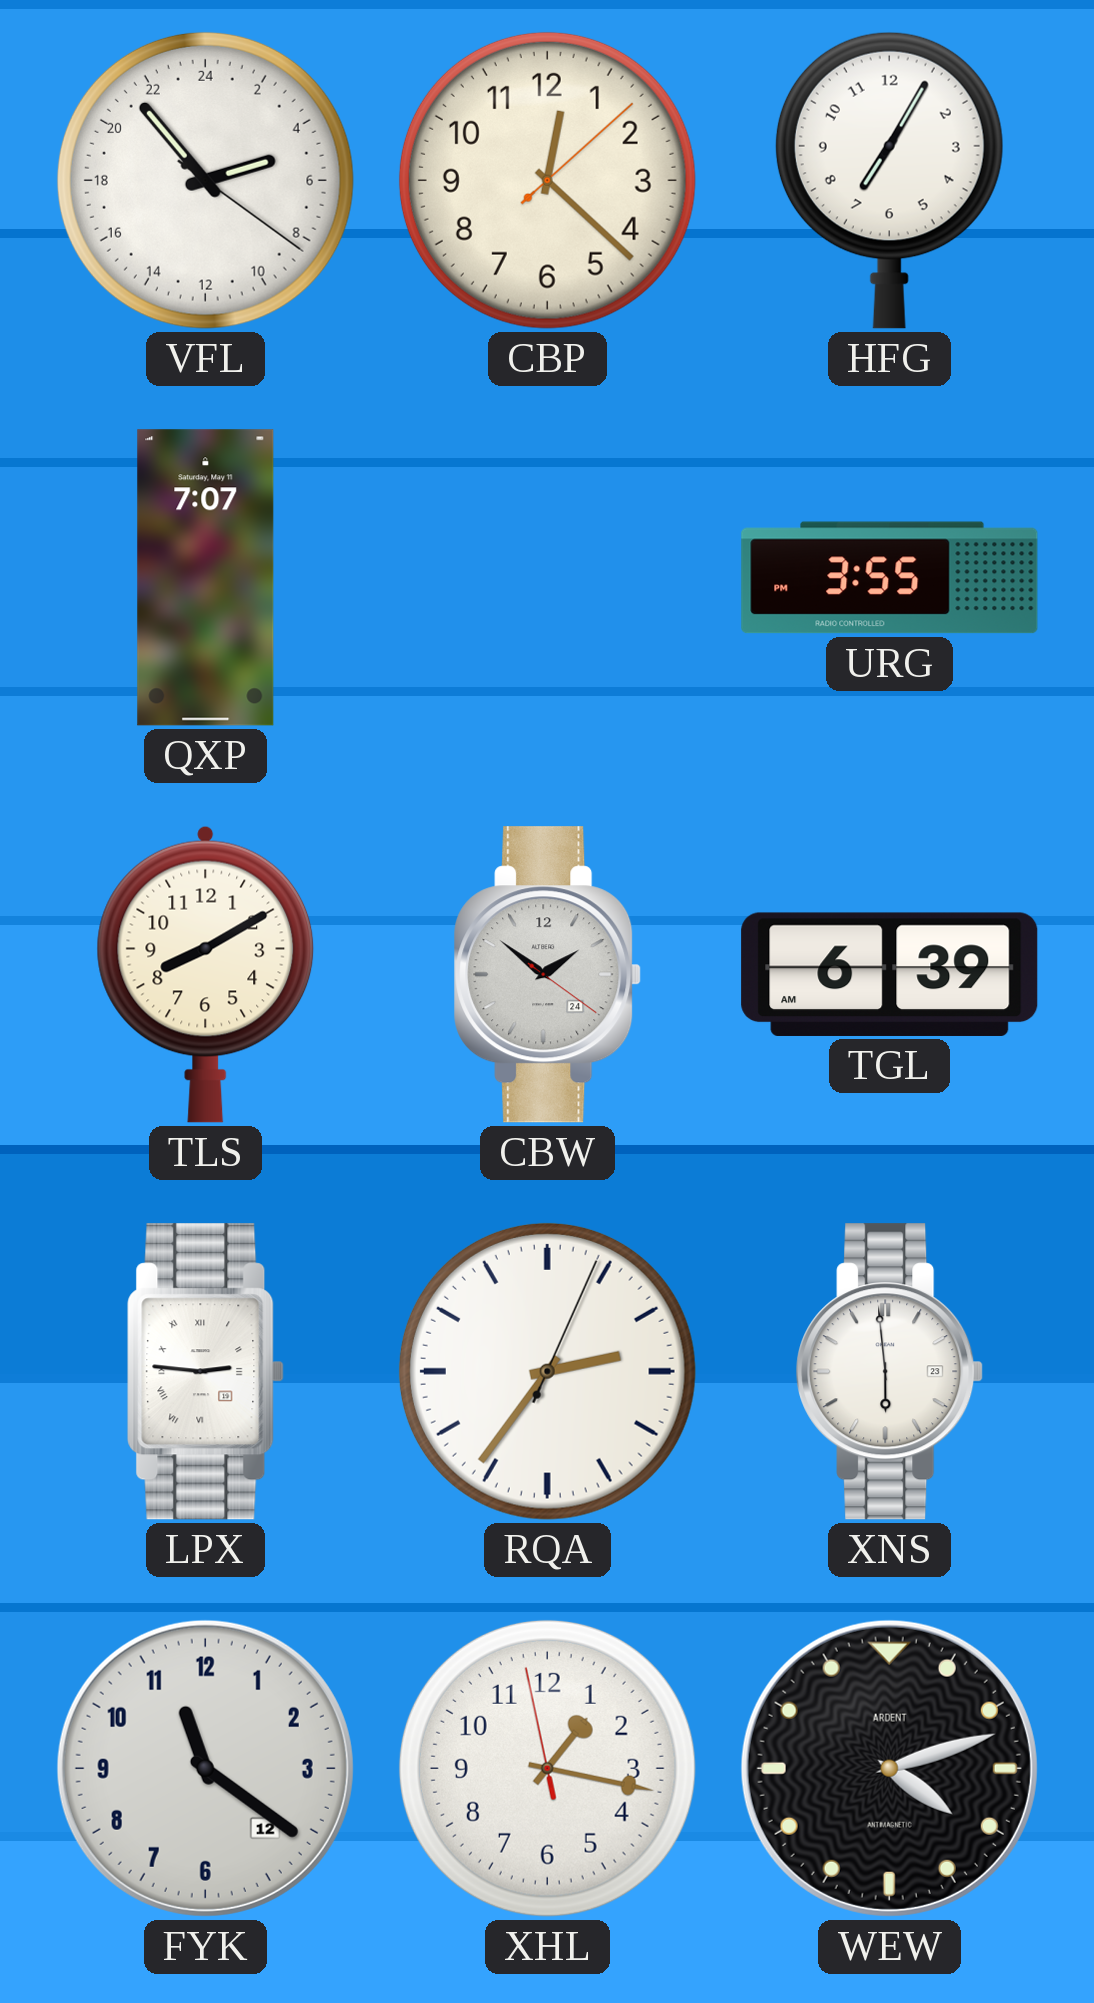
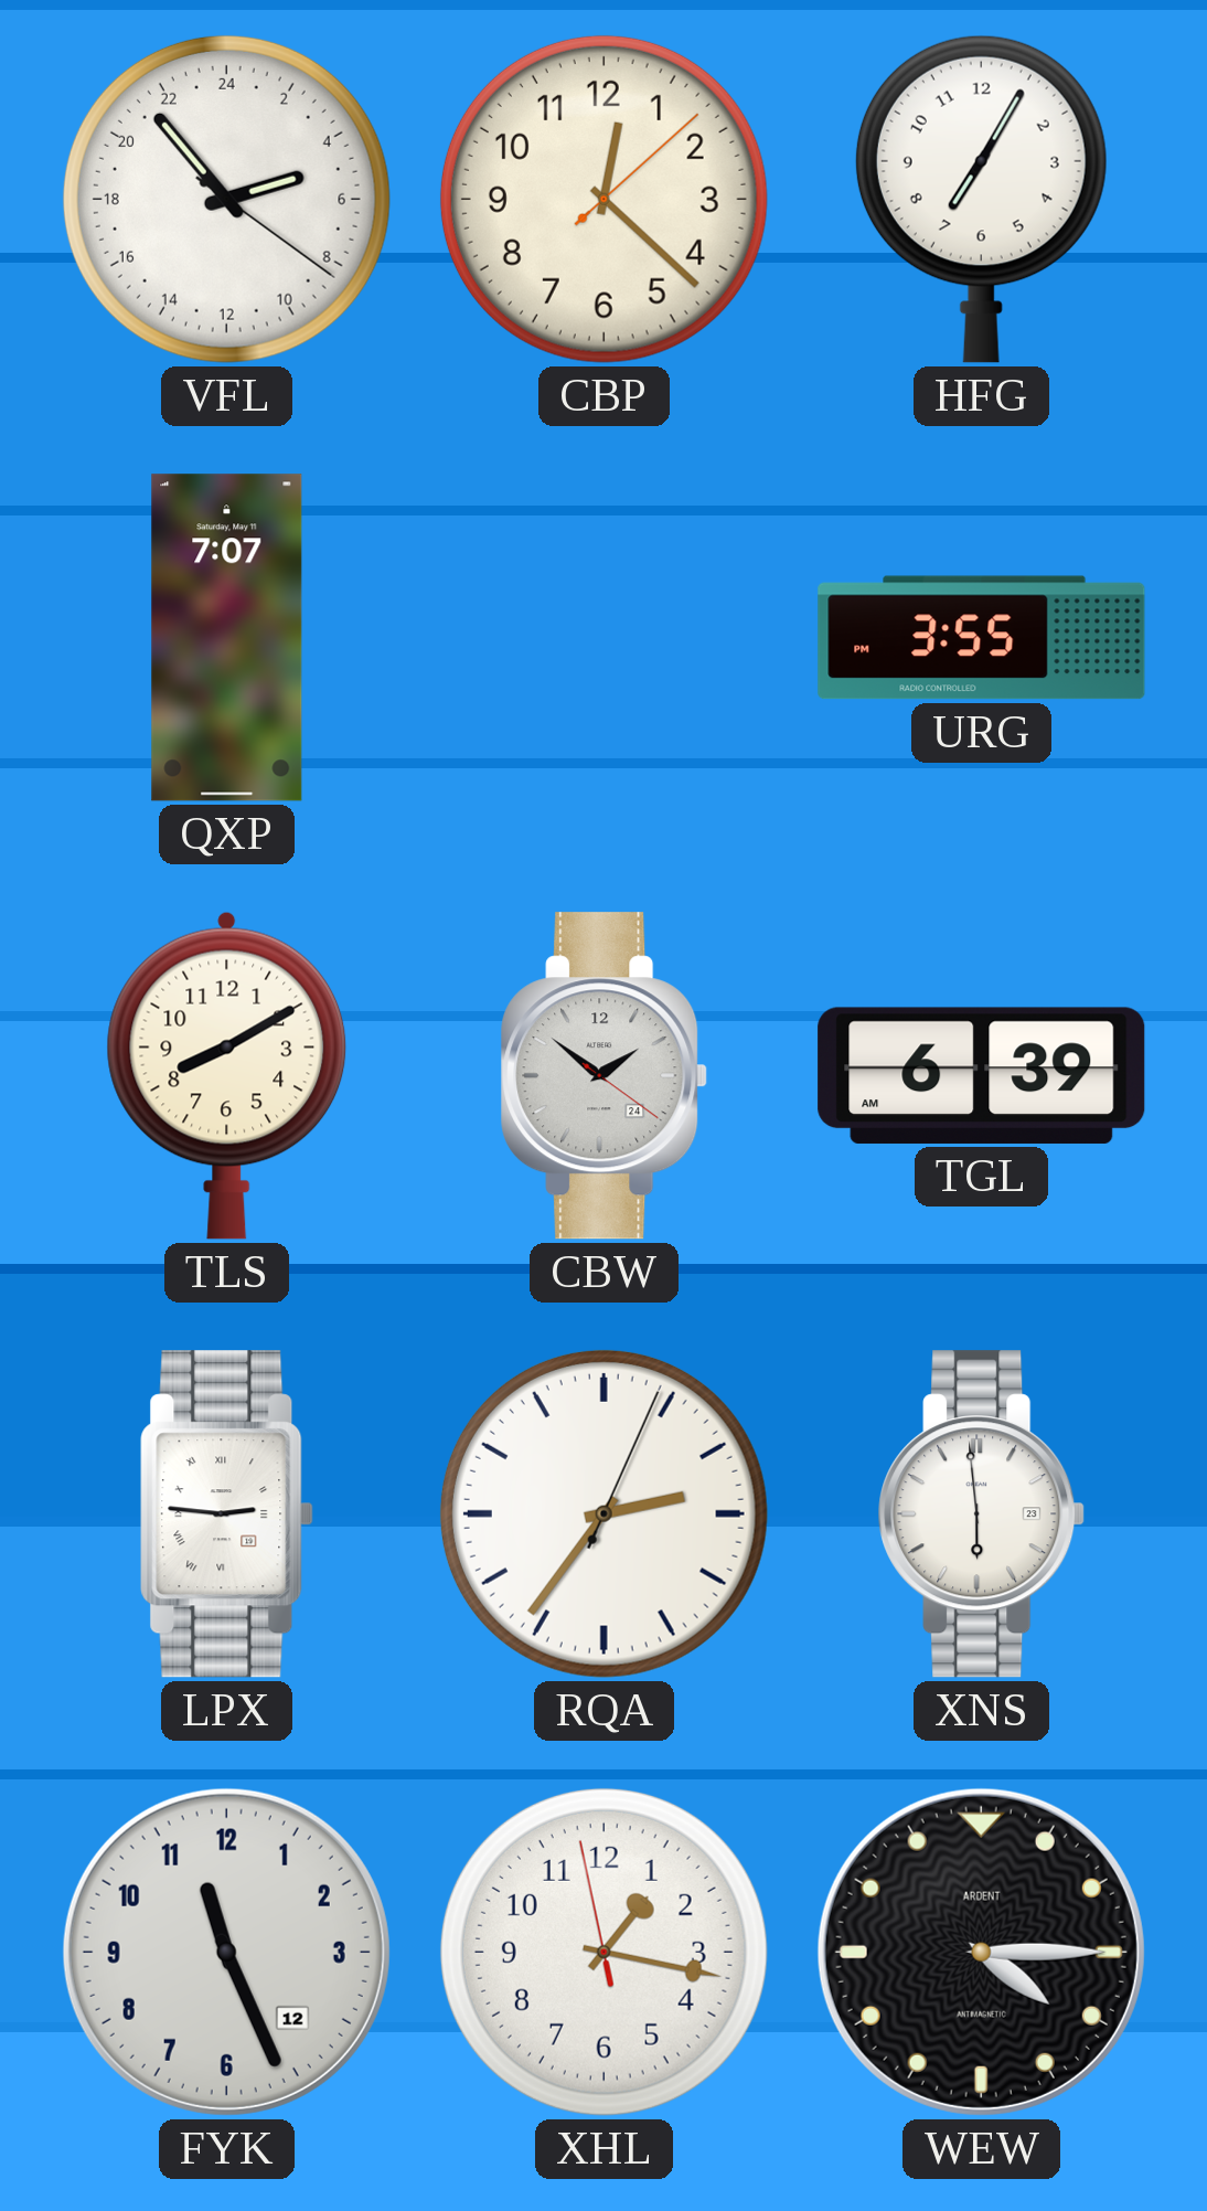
FYK: 11:21 -> 11:26
WEW: 4:12 -> 4:15
